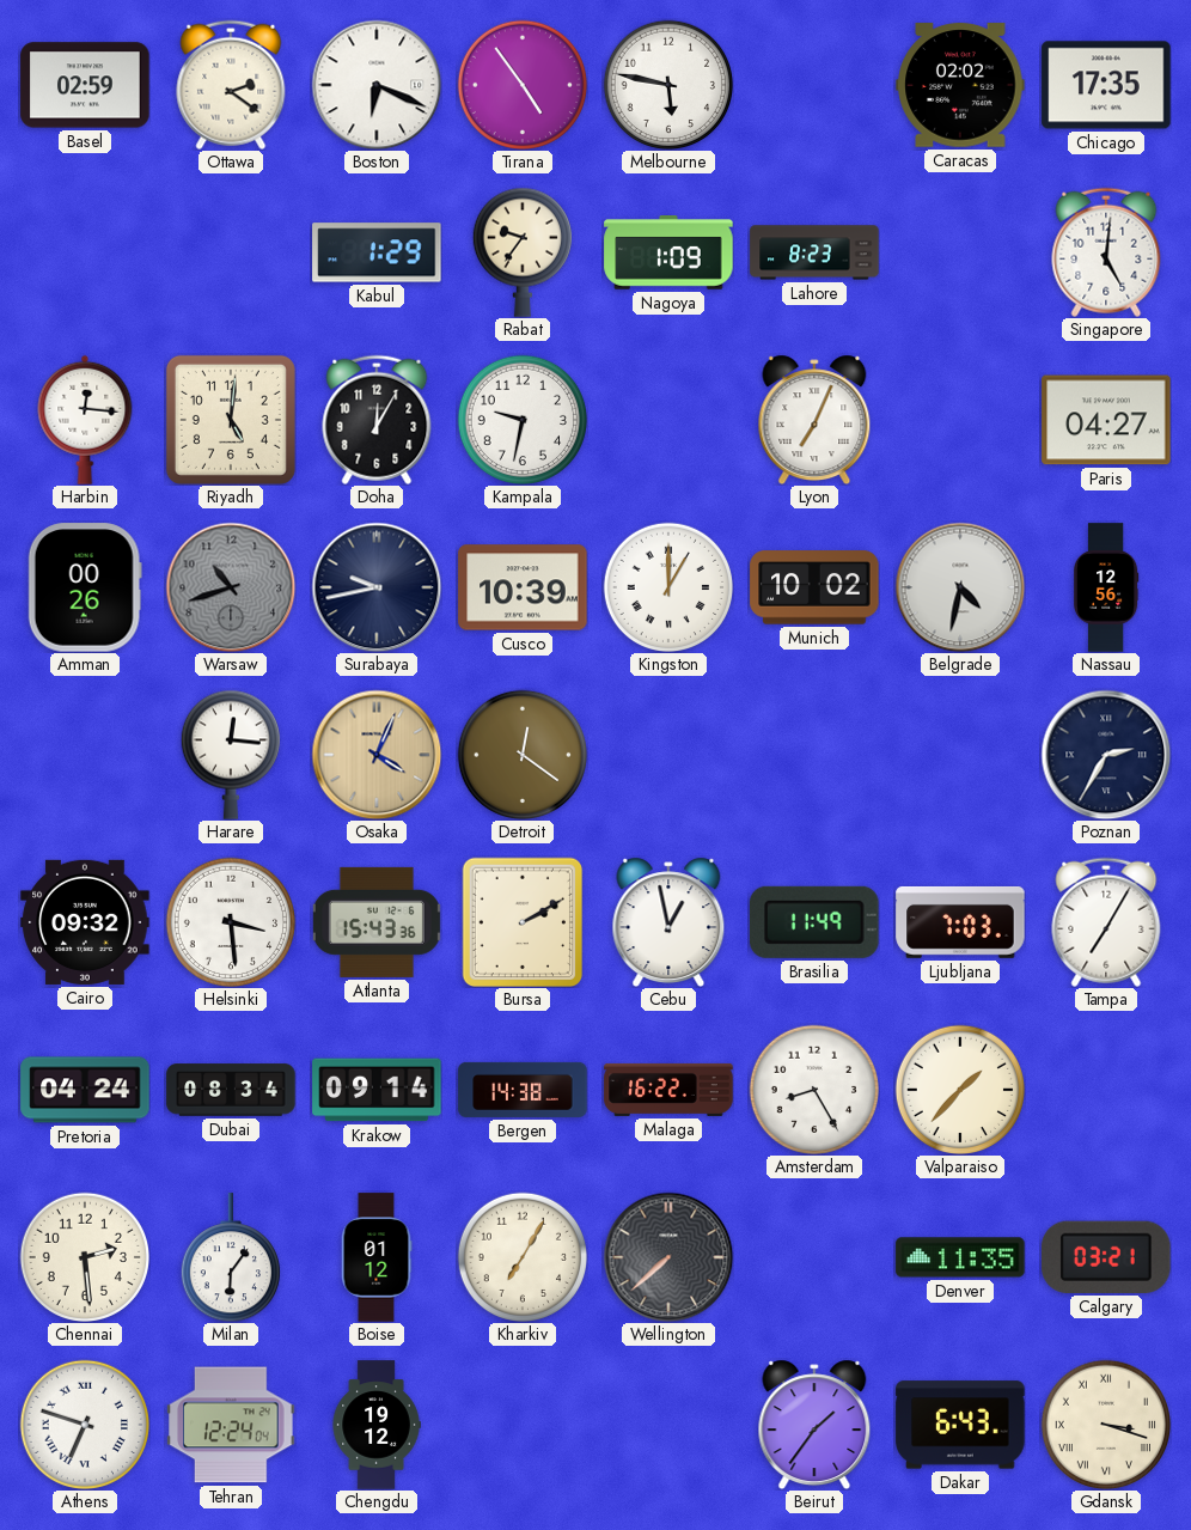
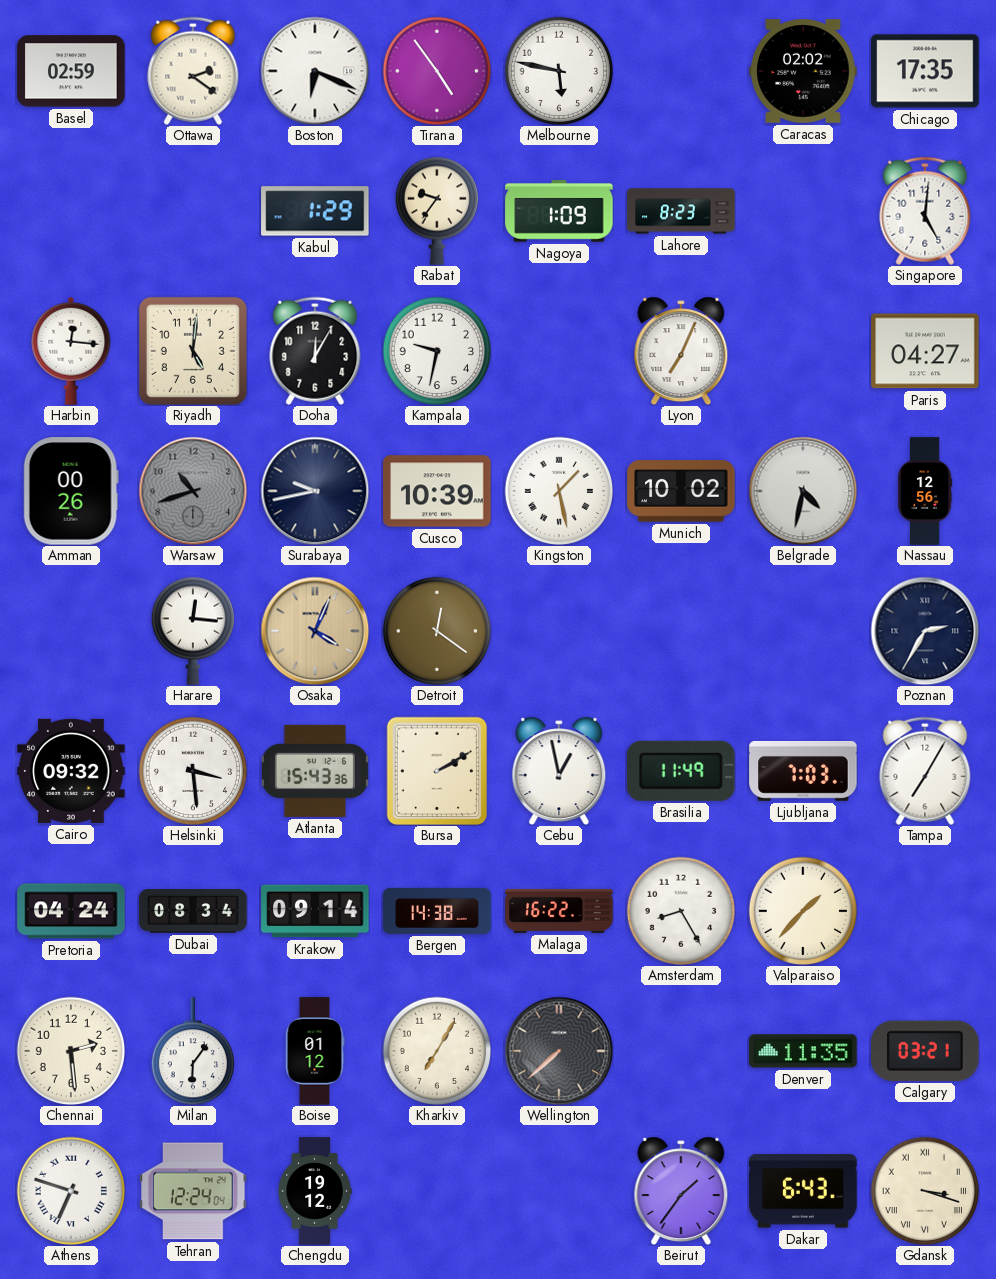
Kingston: 1:00 -> 1:28
